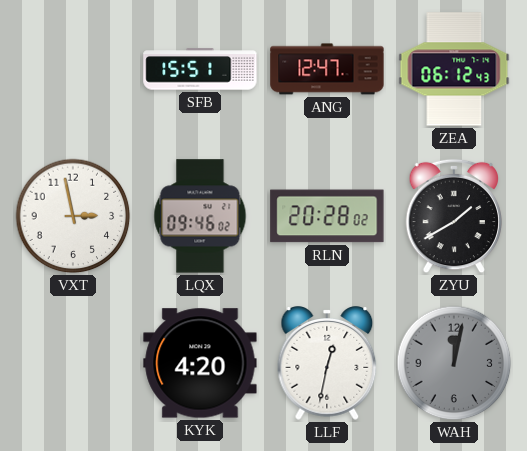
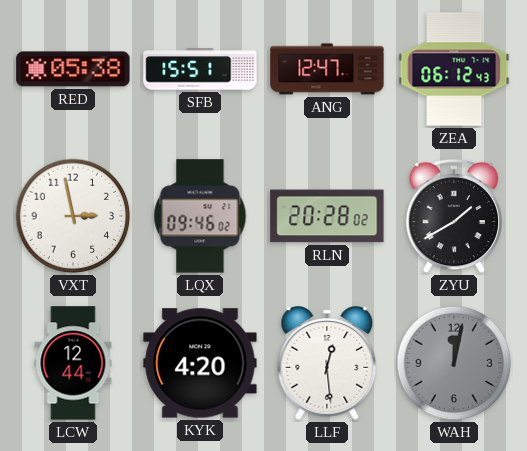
RED: none -> 05:38
LCW: none -> 12:44
LLF: 12:32 -> 12:29
